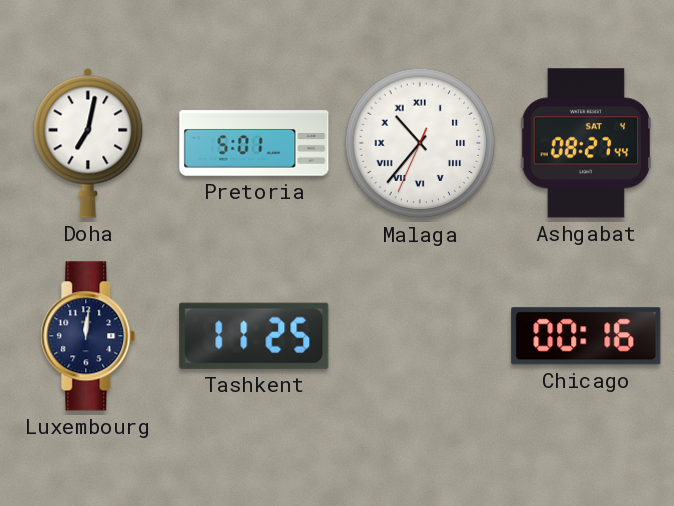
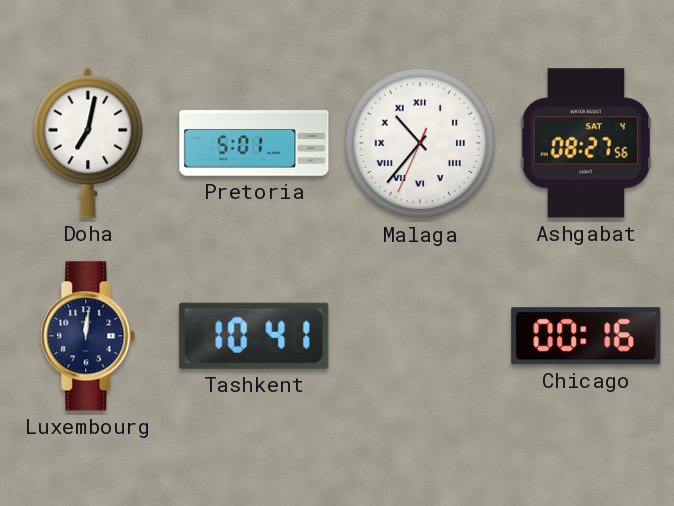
Ashgabat: 08:27:44 -> 08:27:56
Tashkent: 11:25 -> 10:41
